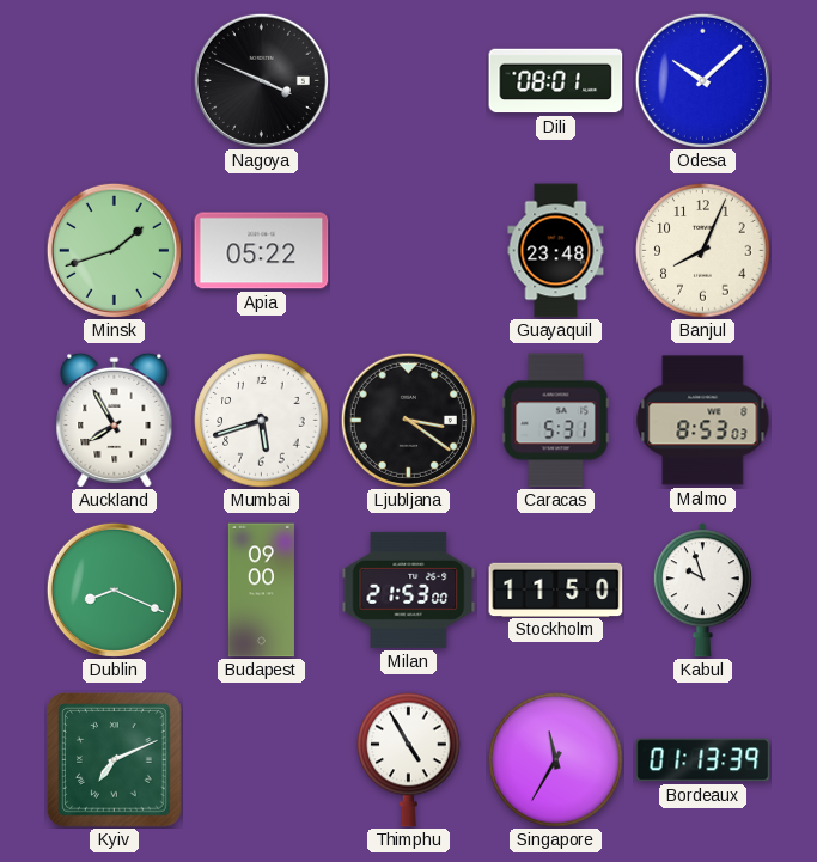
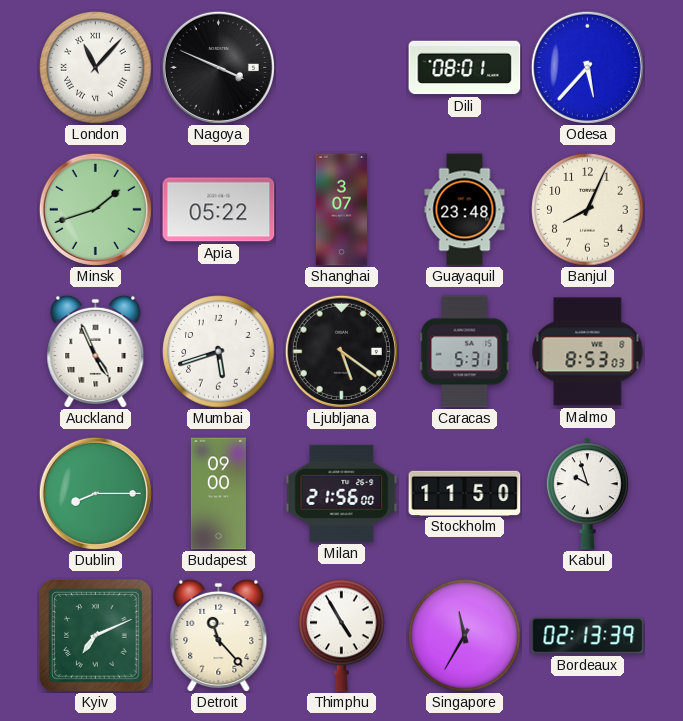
London: none -> 11:07
Odesa: 10:08 -> 5:37
Shanghai: none -> 3:07
Auckland: 7:55 -> 4:56
Ljubljana: 3:21 -> 5:21
Dublin: 8:19 -> 8:15
Milan: 21:53 -> 21:56
Detroit: none -> 11:23
Bordeaux: 01:13 -> 02:13
